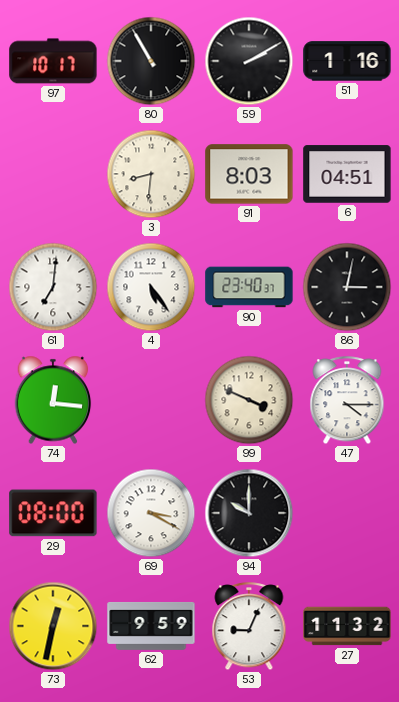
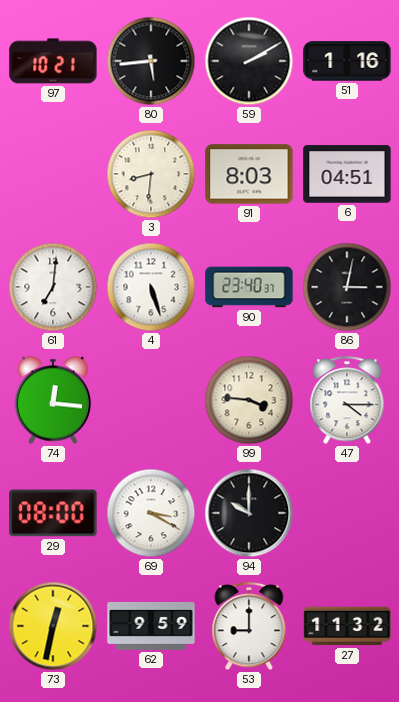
97: 10:17 -> 10:21
80: 10:55 -> 5:44
4: 5:24 -> 5:27
99: 3:49 -> 3:46
53: 9:04 -> 9:00
